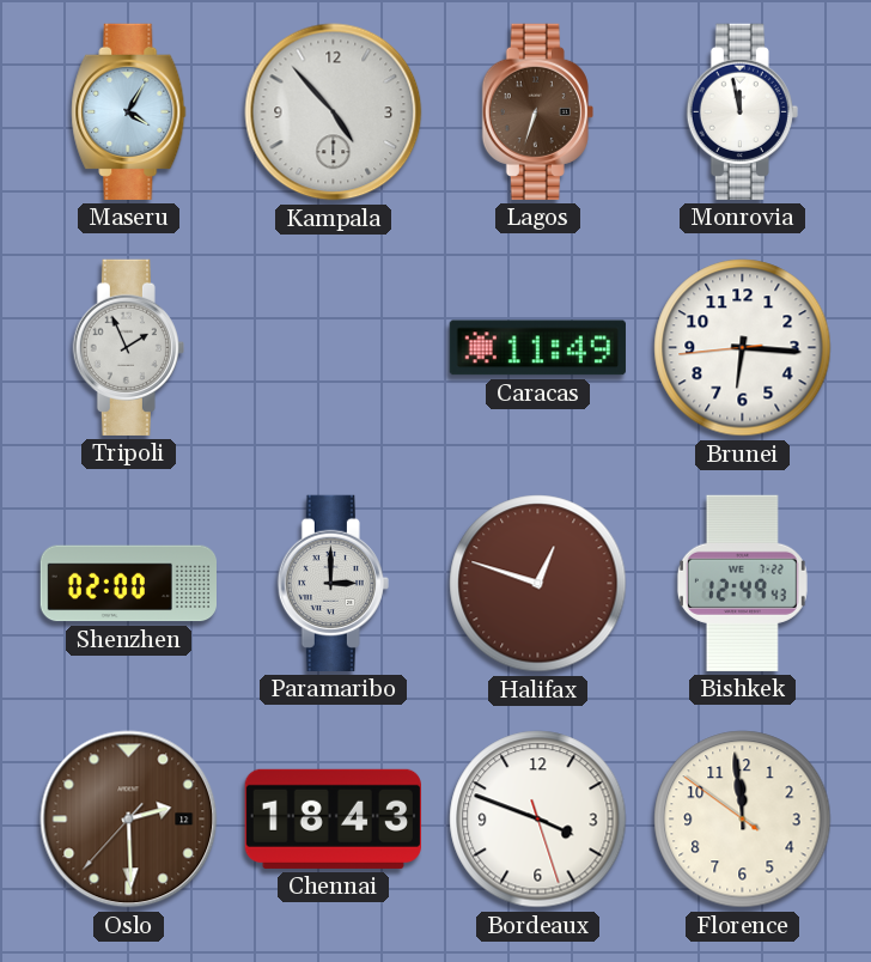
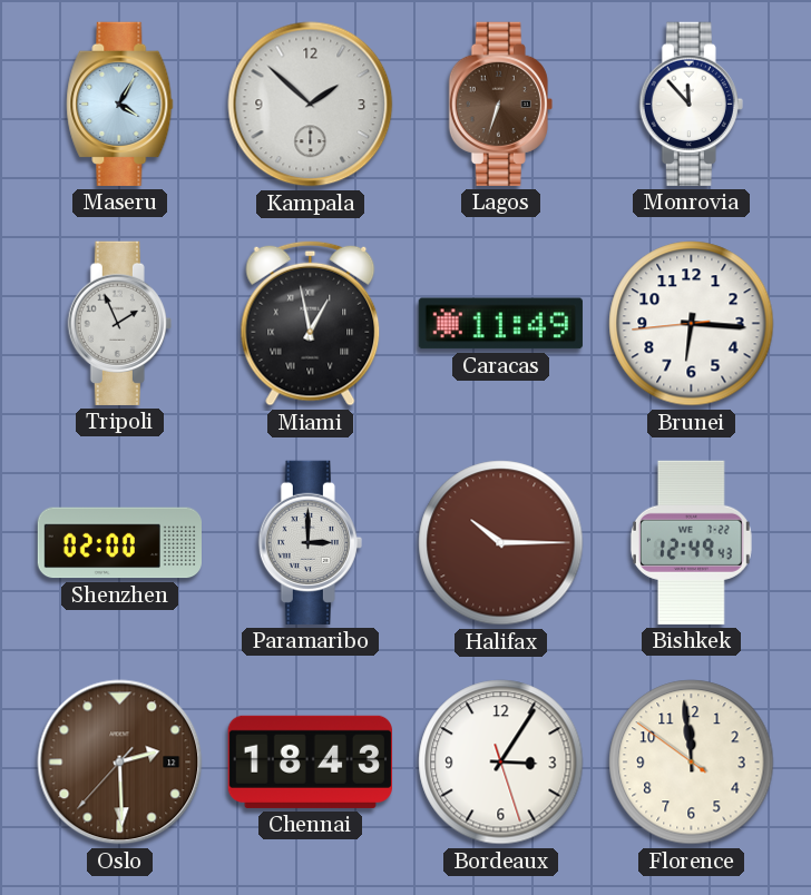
Kampala: 4:53 -> 1:52
Monrovia: 11:58 -> 11:53
Miami: none -> 12:58
Halifax: 12:48 -> 10:15
Bordeaux: 3:48 -> 3:05
